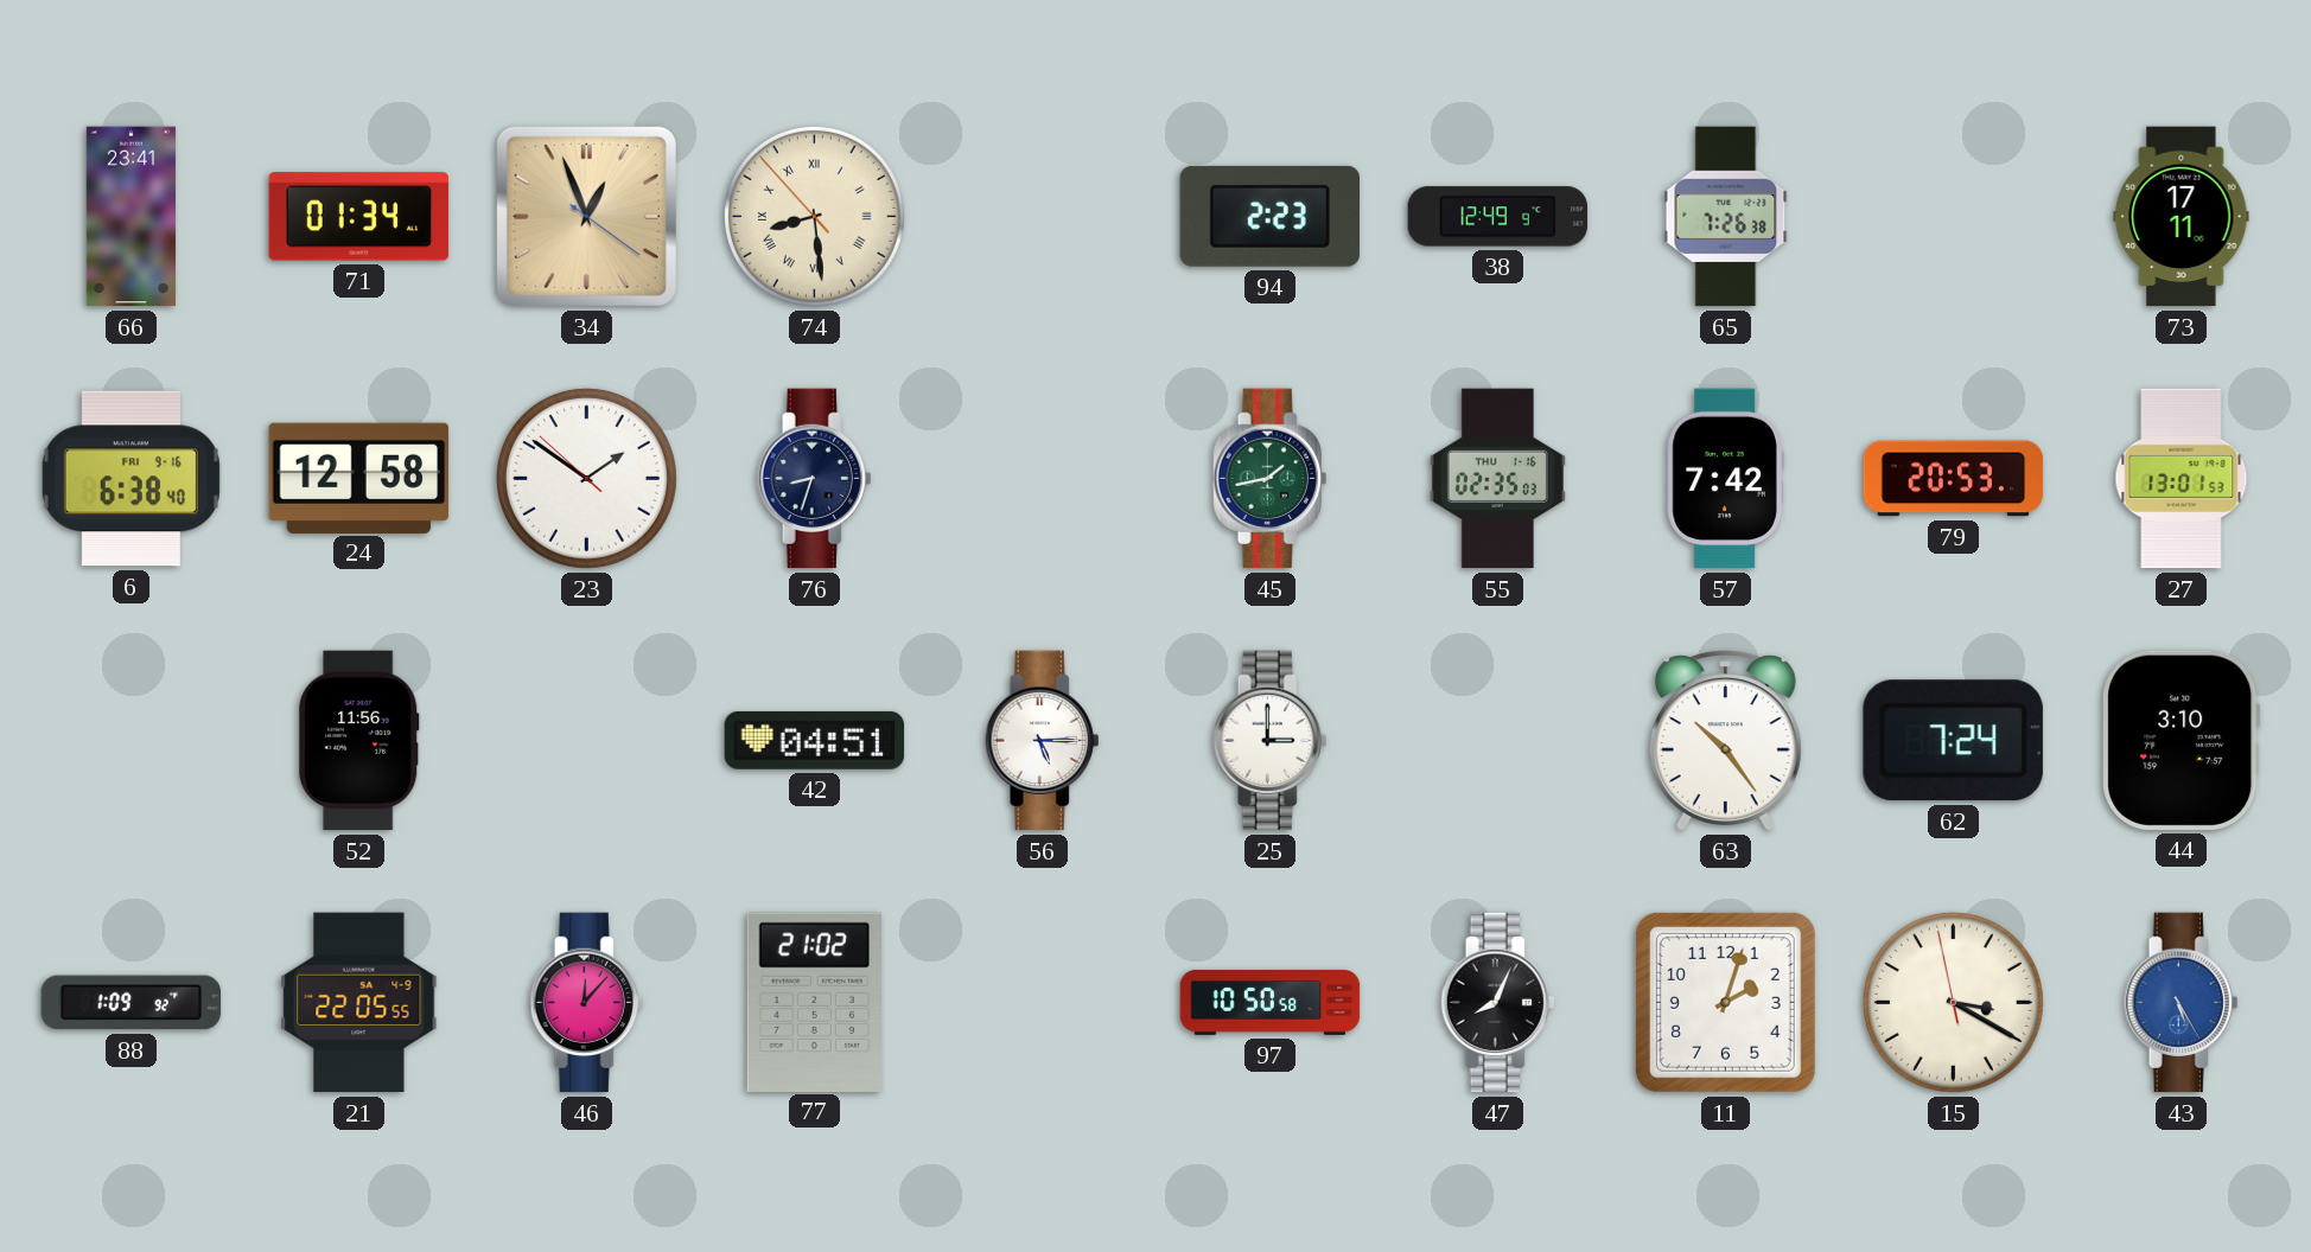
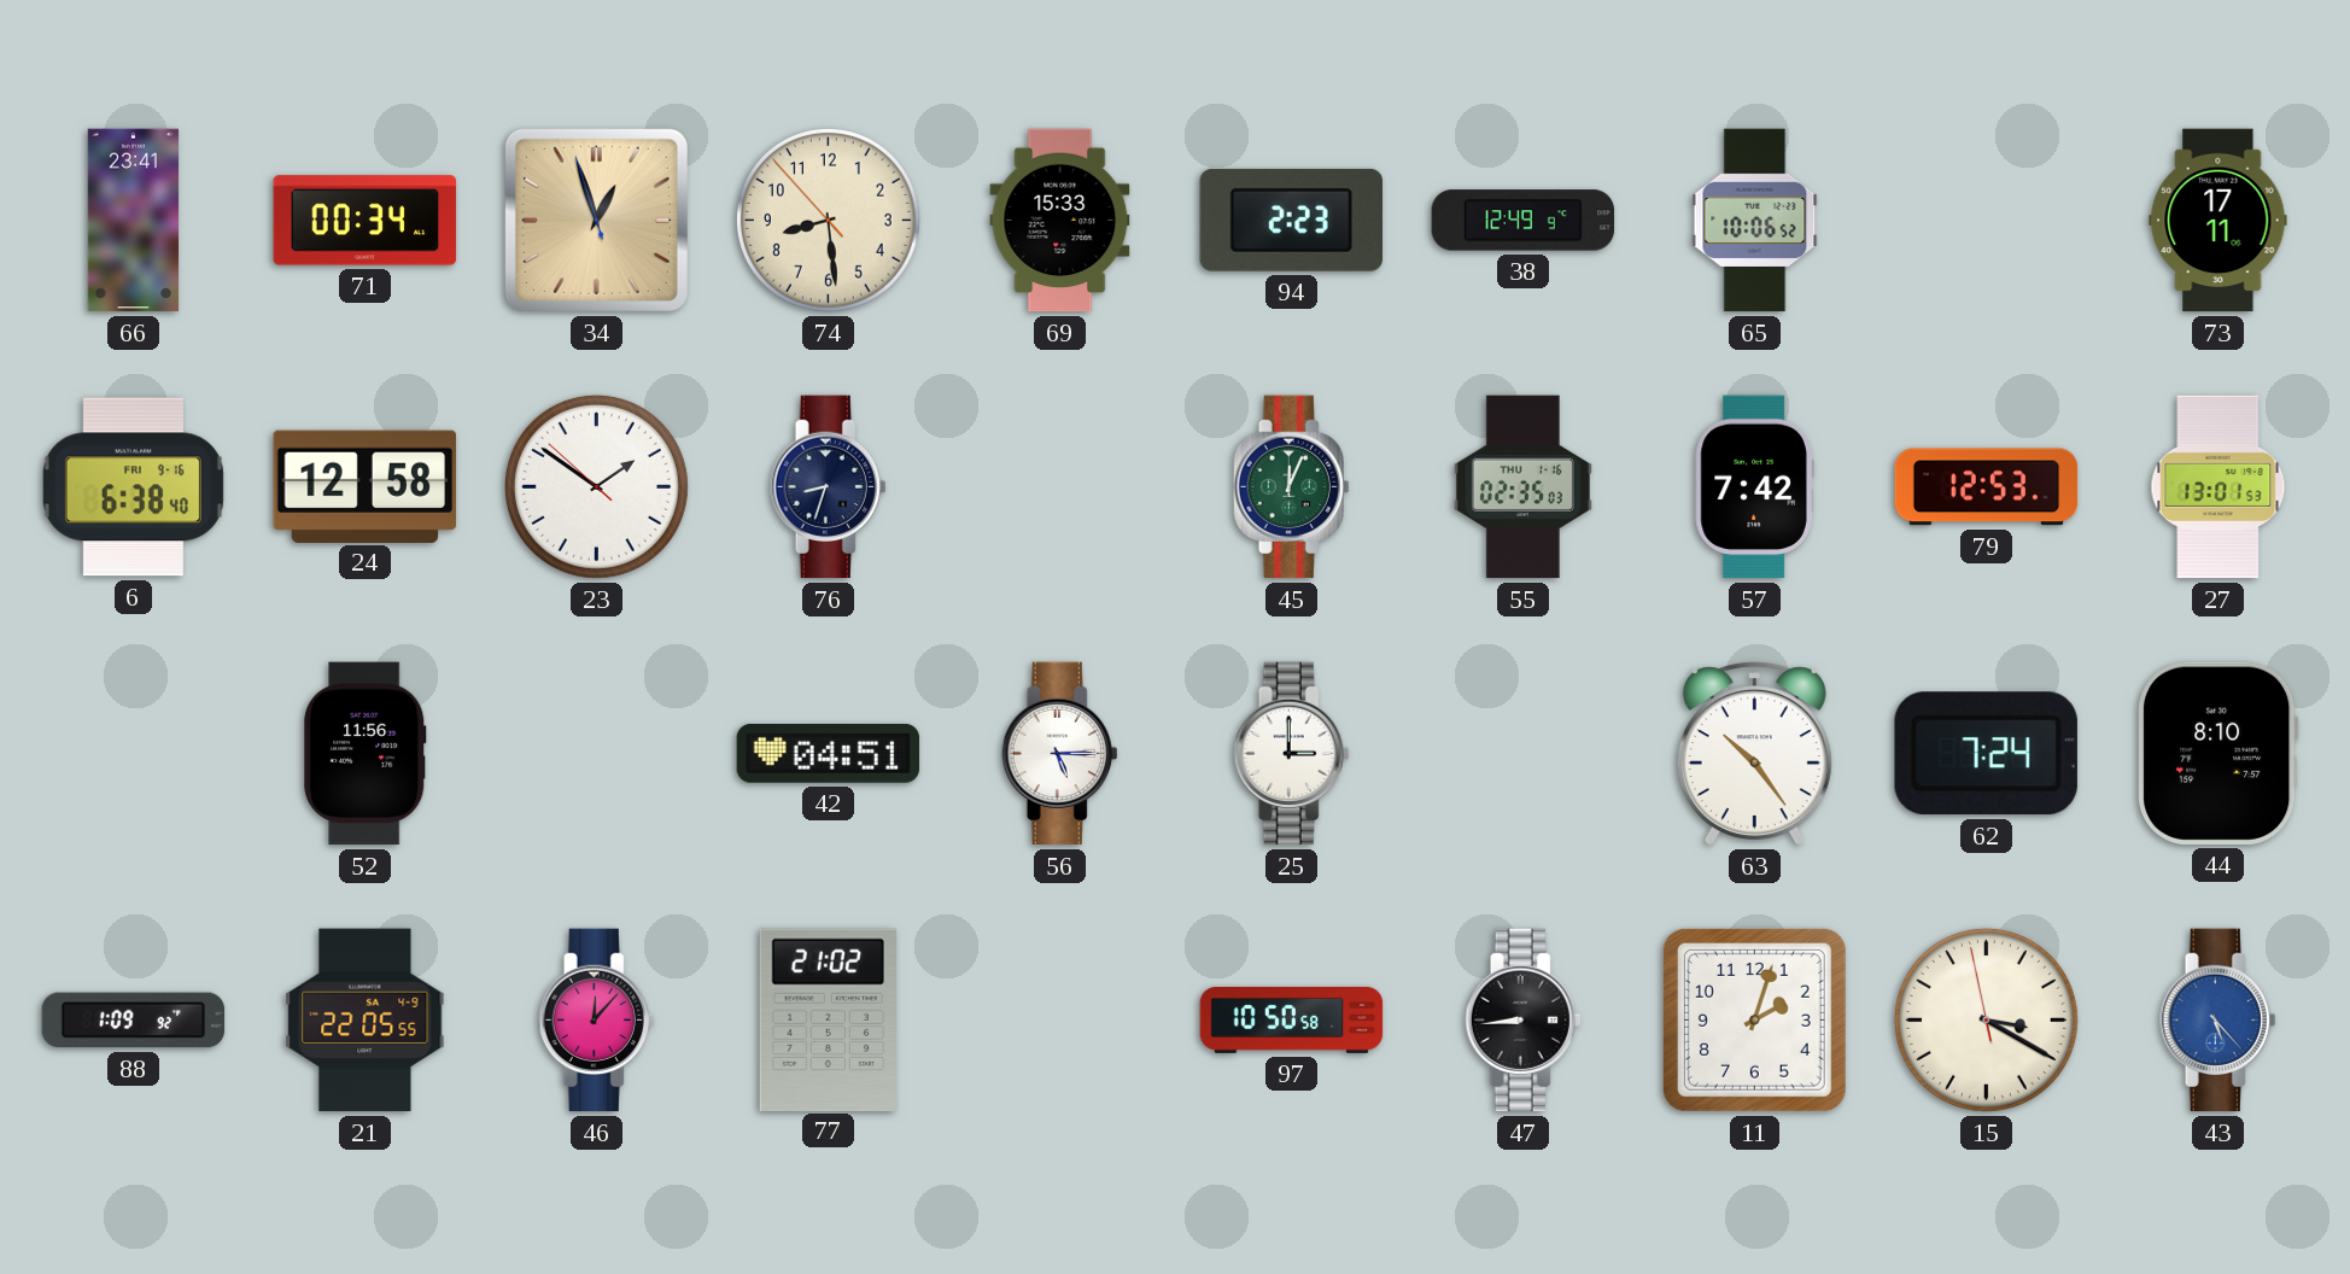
71: 01:34 -> 00:34
34: 12:56:21 -> 12:56:57
74 numerals: Roman -> Arabic
69: none -> 15:33
65: 7:26 -> 10:06
45: 1:43 -> 12:04
79: 20:53 -> 12:53
44: 3:10 -> 8:10
47: 8:04 -> 8:44
43: 5:25 -> 5:23
